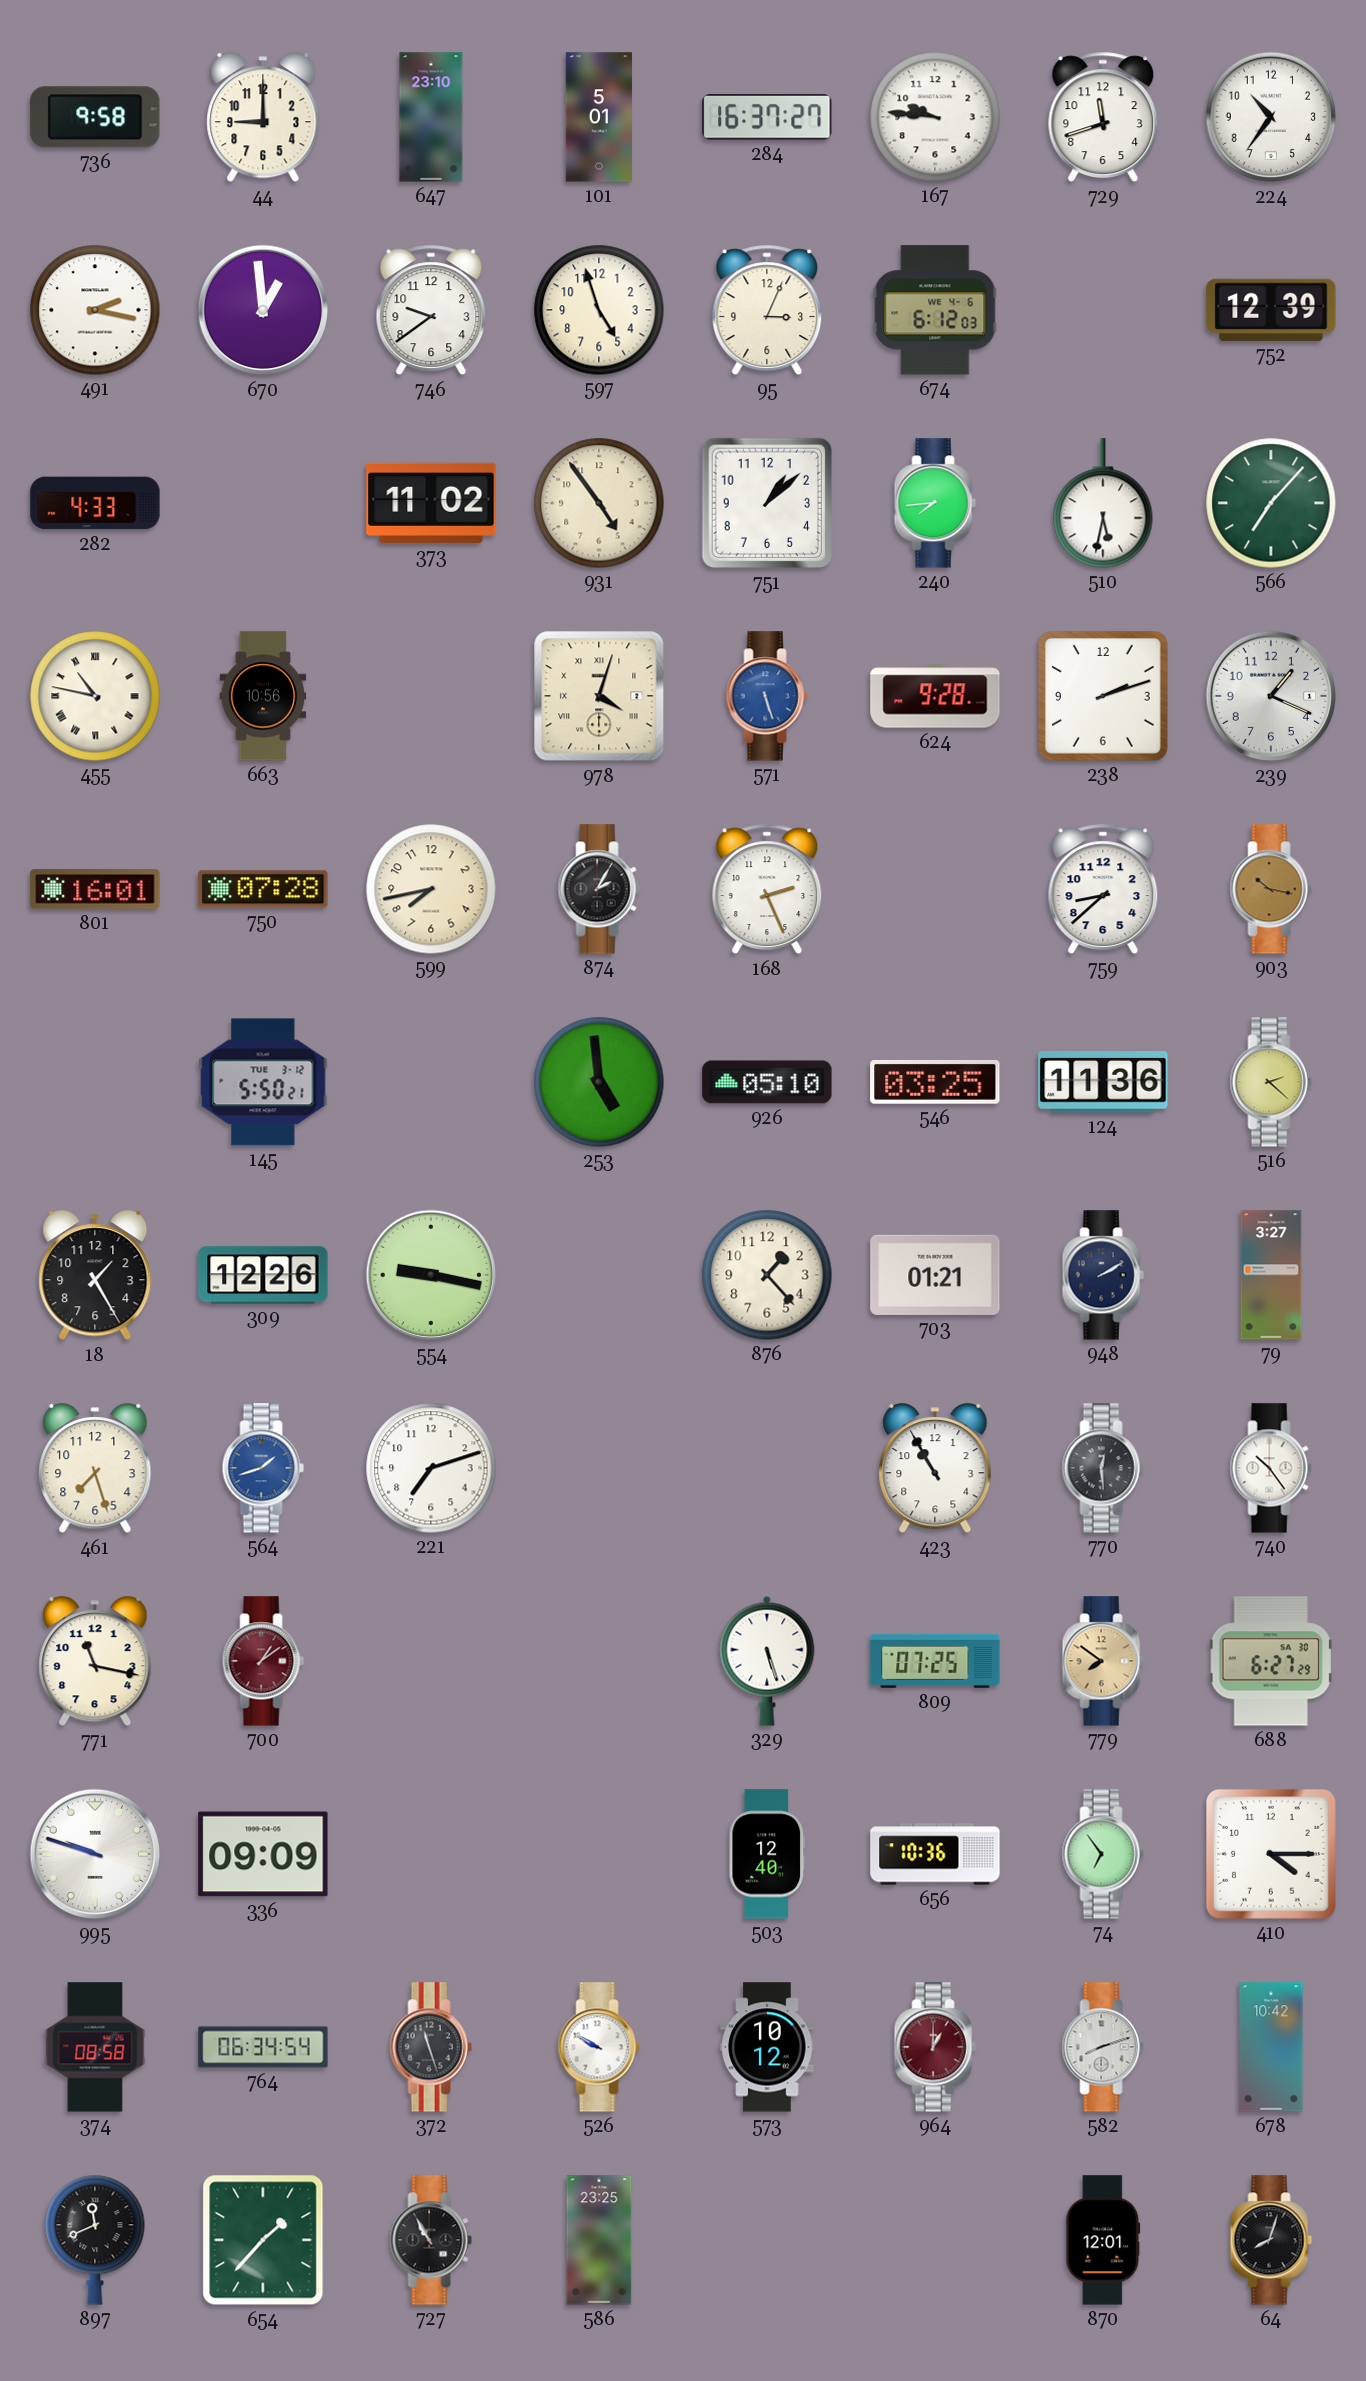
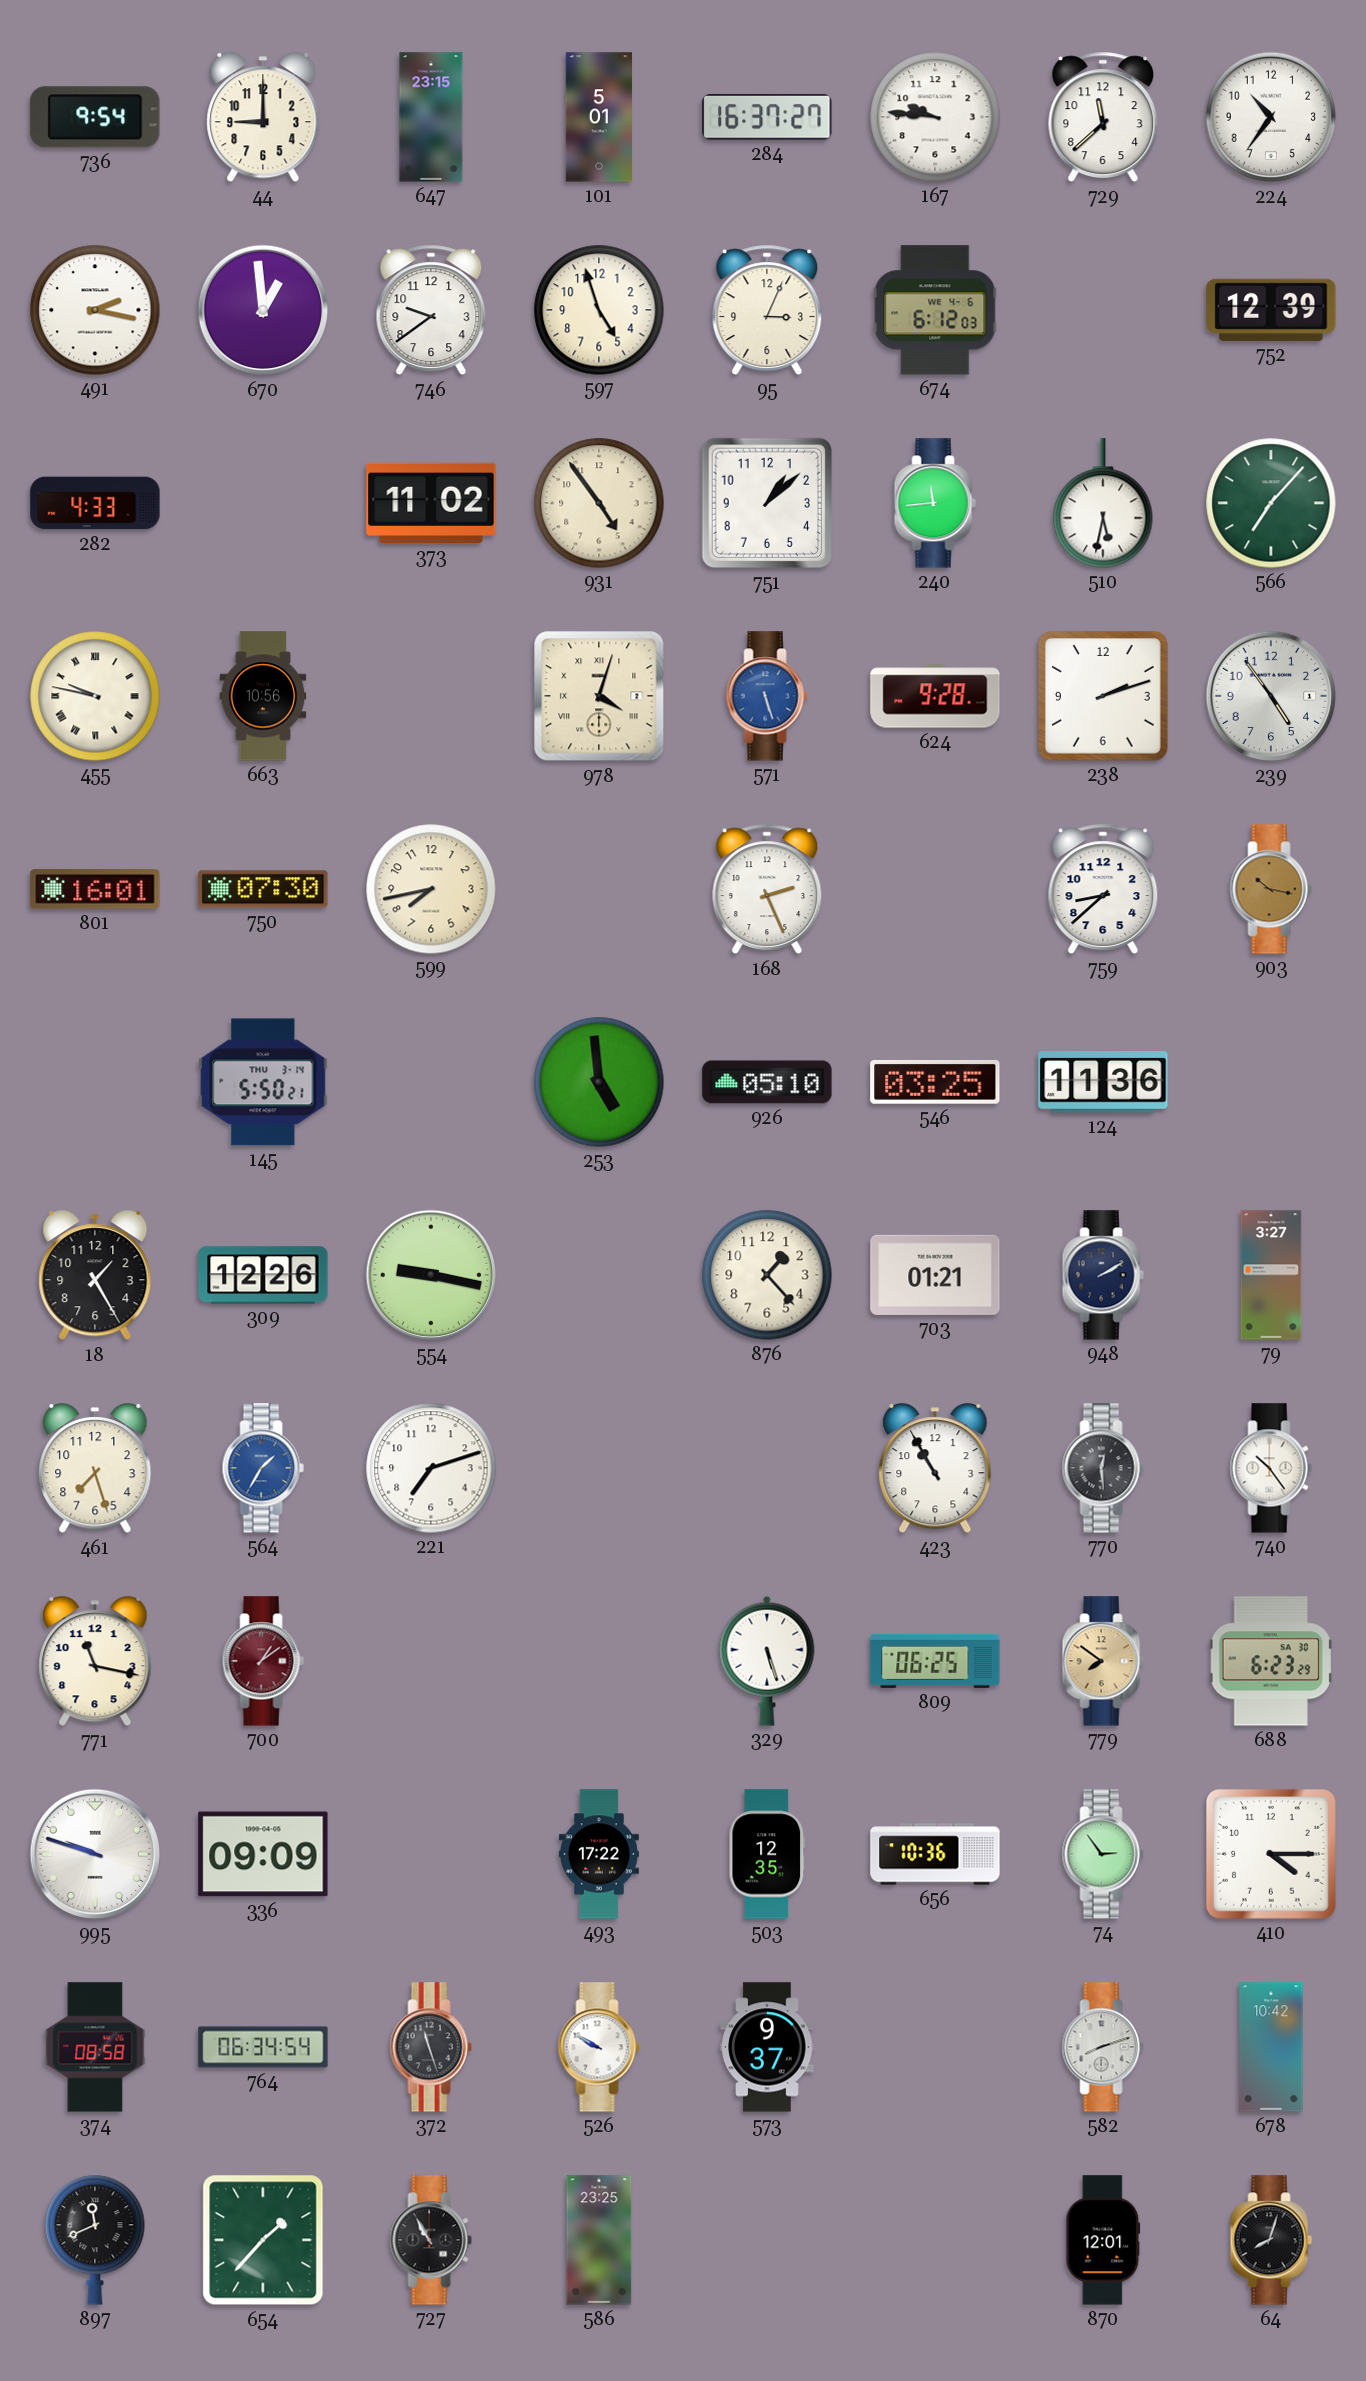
736: 9:58 -> 9:54
647: 23:10 -> 23:15
729: 11:42 -> 11:38
240: 7:44 -> 11:44
455: 10:47 -> 9:47
239: 1:19 -> 4:54
750: 07:28 -> 07:30
874: 2:05 -> none
145 date: TUE 3-12 -> THU 3-14
516: 2:22 -> none
564: 1:42 -> 1:35
809: 07:25 -> 06:25
688: 6:27 -> 6:23
493: none -> 17:22
503: 12:40 -> 12:35
74: 6:54 -> 2:54
573: 10:12 -> 9:37
964: 1:00 -> none
